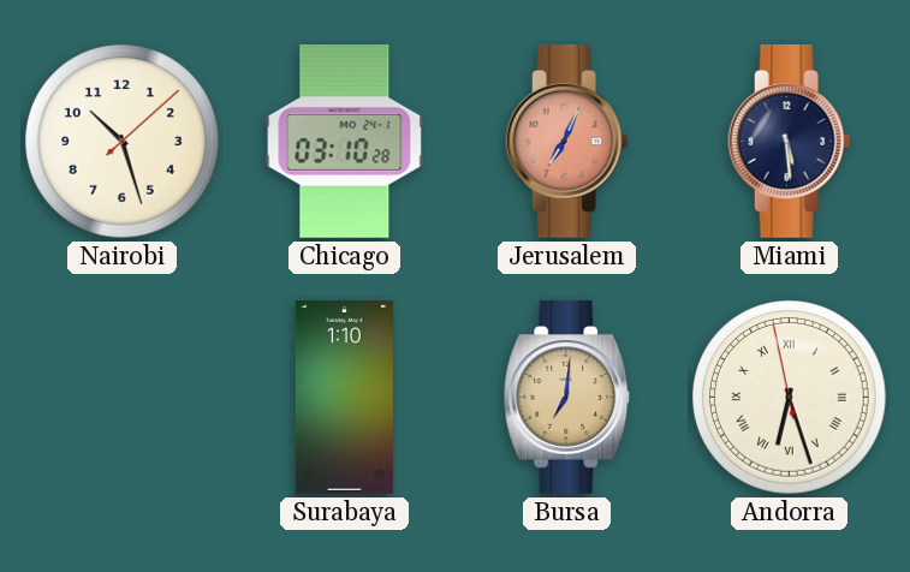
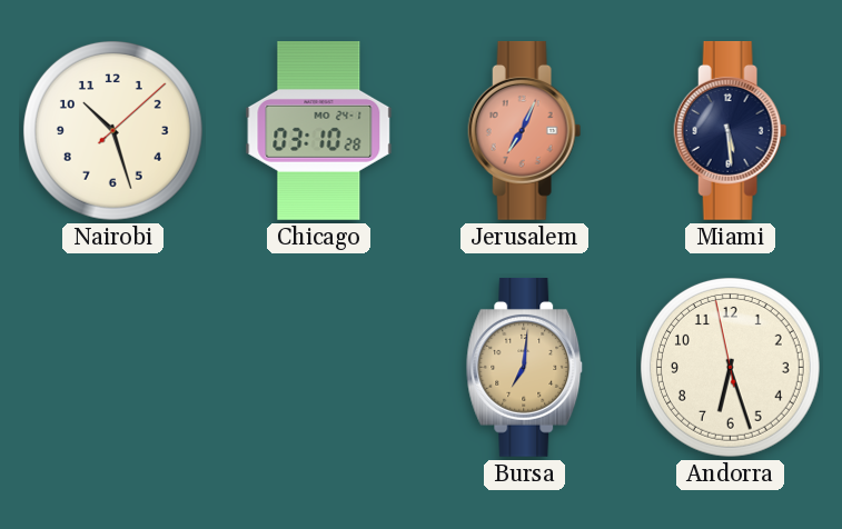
Surabaya: 1:10 -> none
Andorra numerals: Roman -> Arabic
